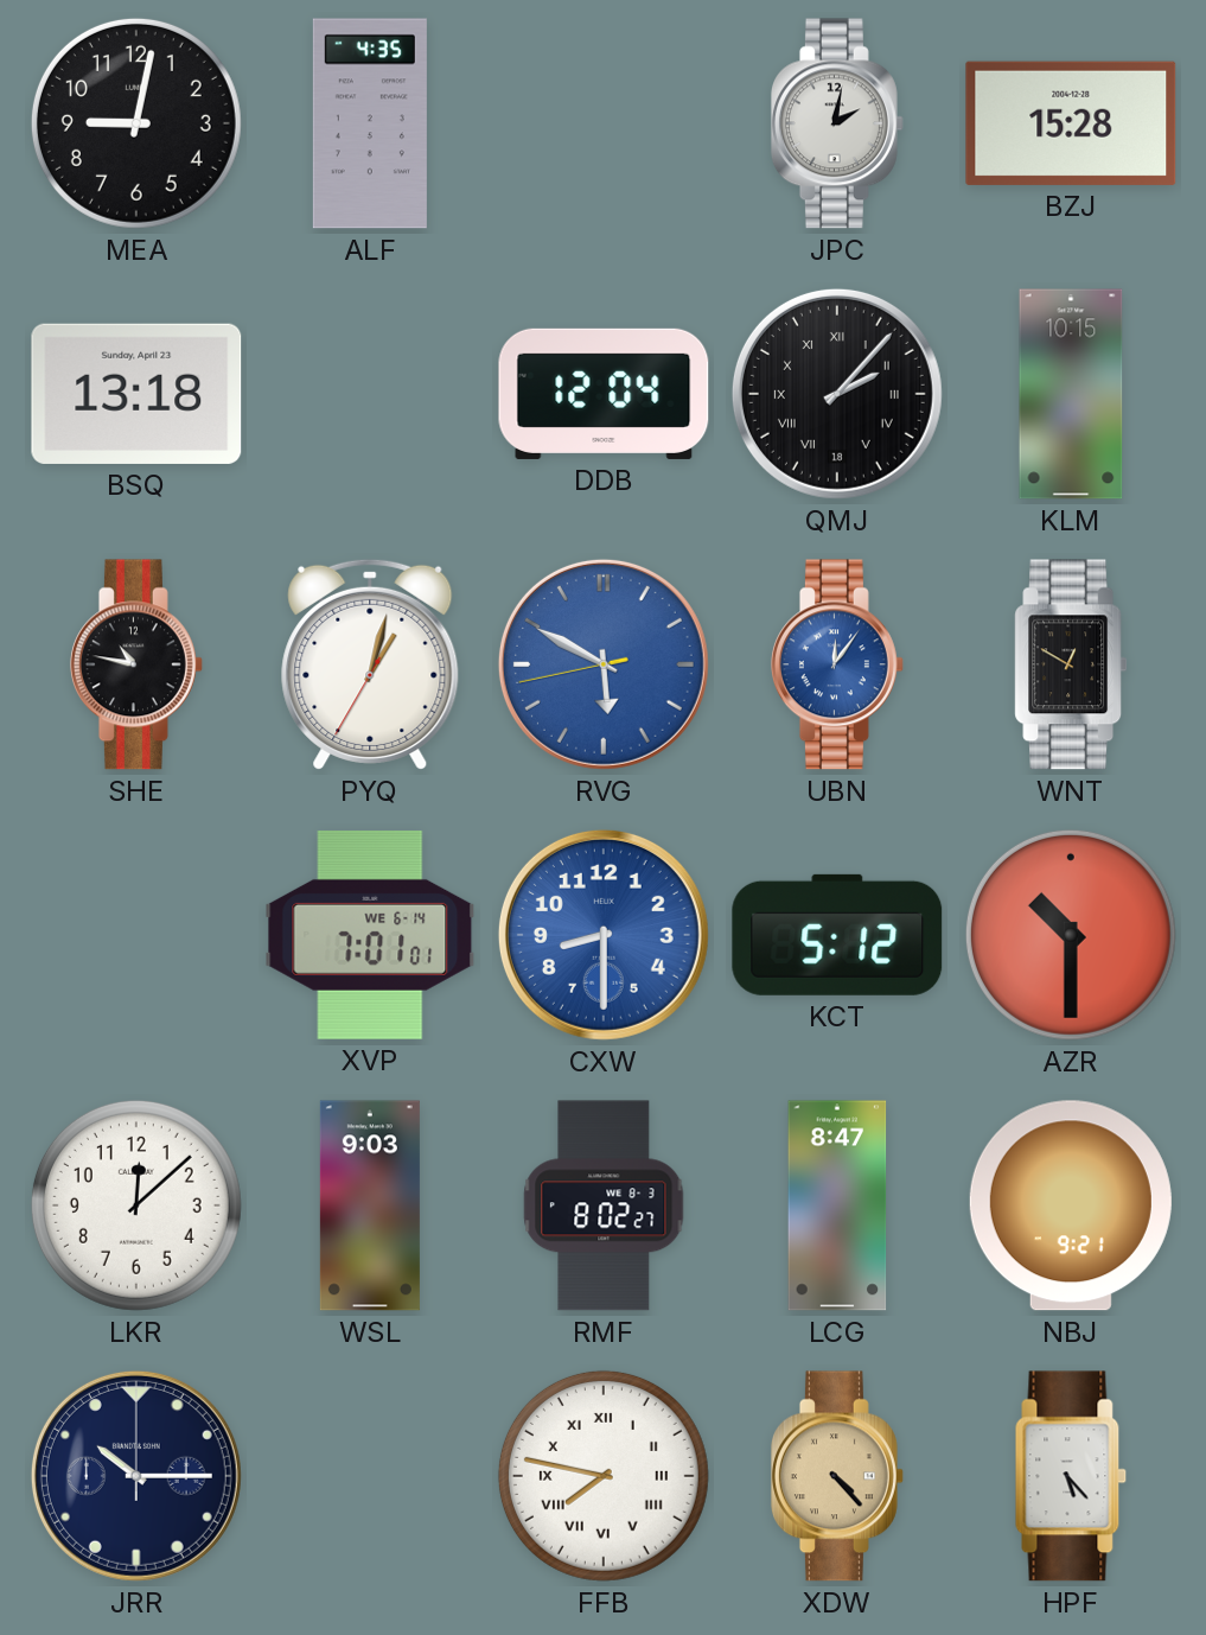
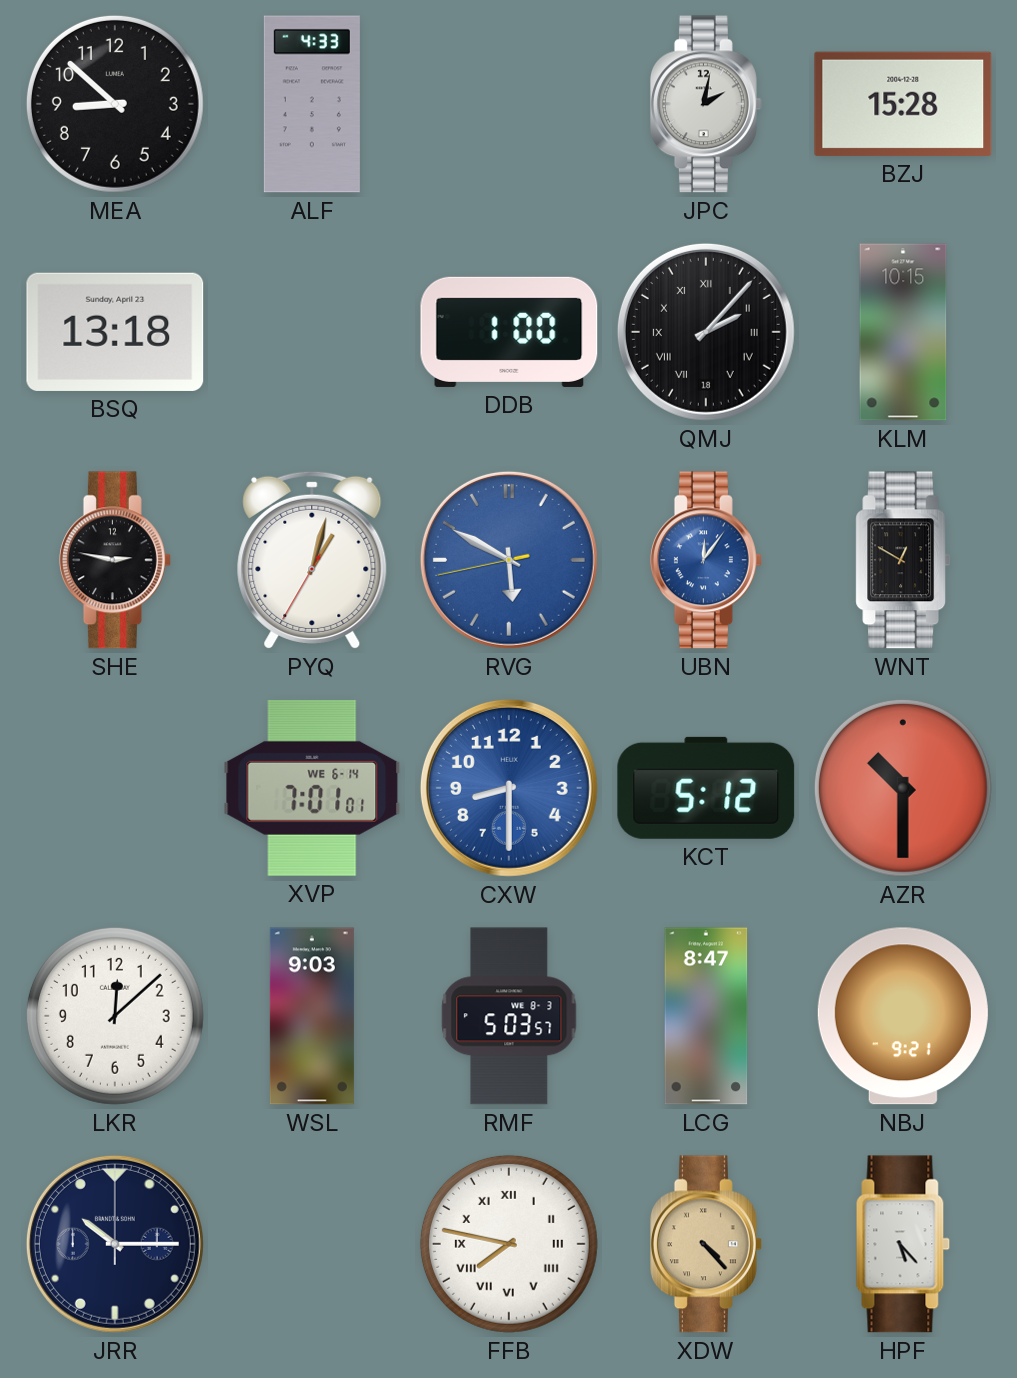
MEA: 9:02 -> 8:52
ALF: 4:35 -> 4:33
DDB: 12:04 -> 1:00
SHE: 10:47 -> 2:47
RMF: 8:02 -> 5:03
